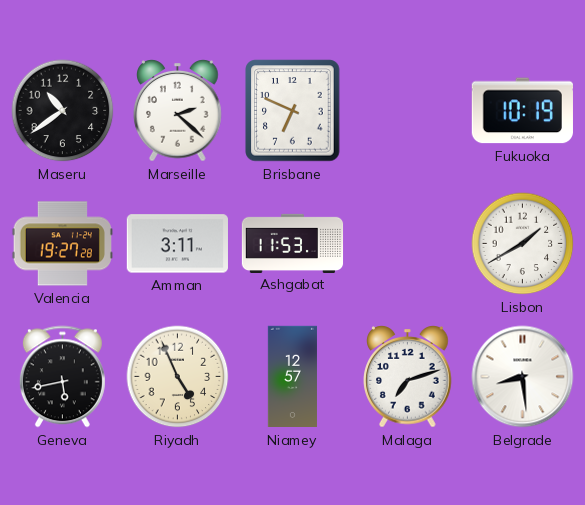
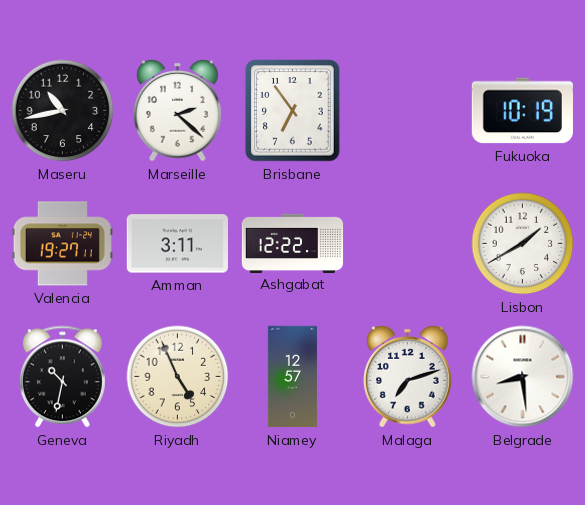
Maseru: 10:39 -> 10:43
Brisbane: 6:49 -> 6:54
Valencia: 19:27:28 -> 19:27:11
Ashgabat: 11:53 -> 12:22
Geneva: 5:43 -> 10:32
